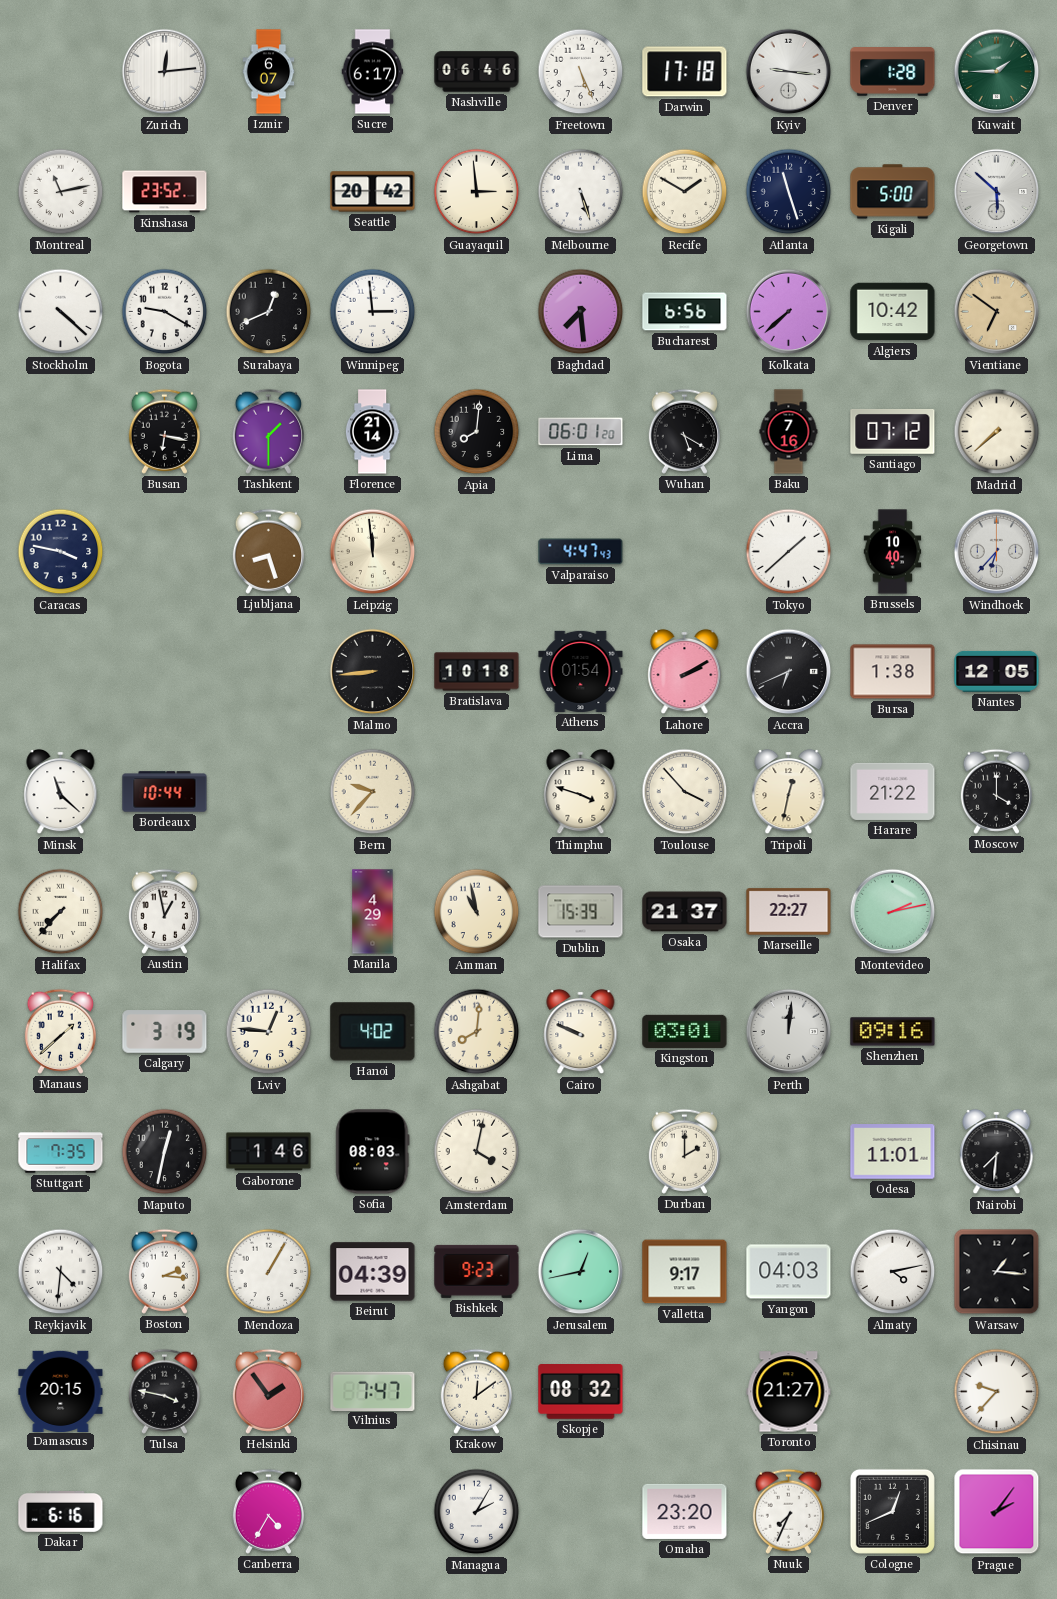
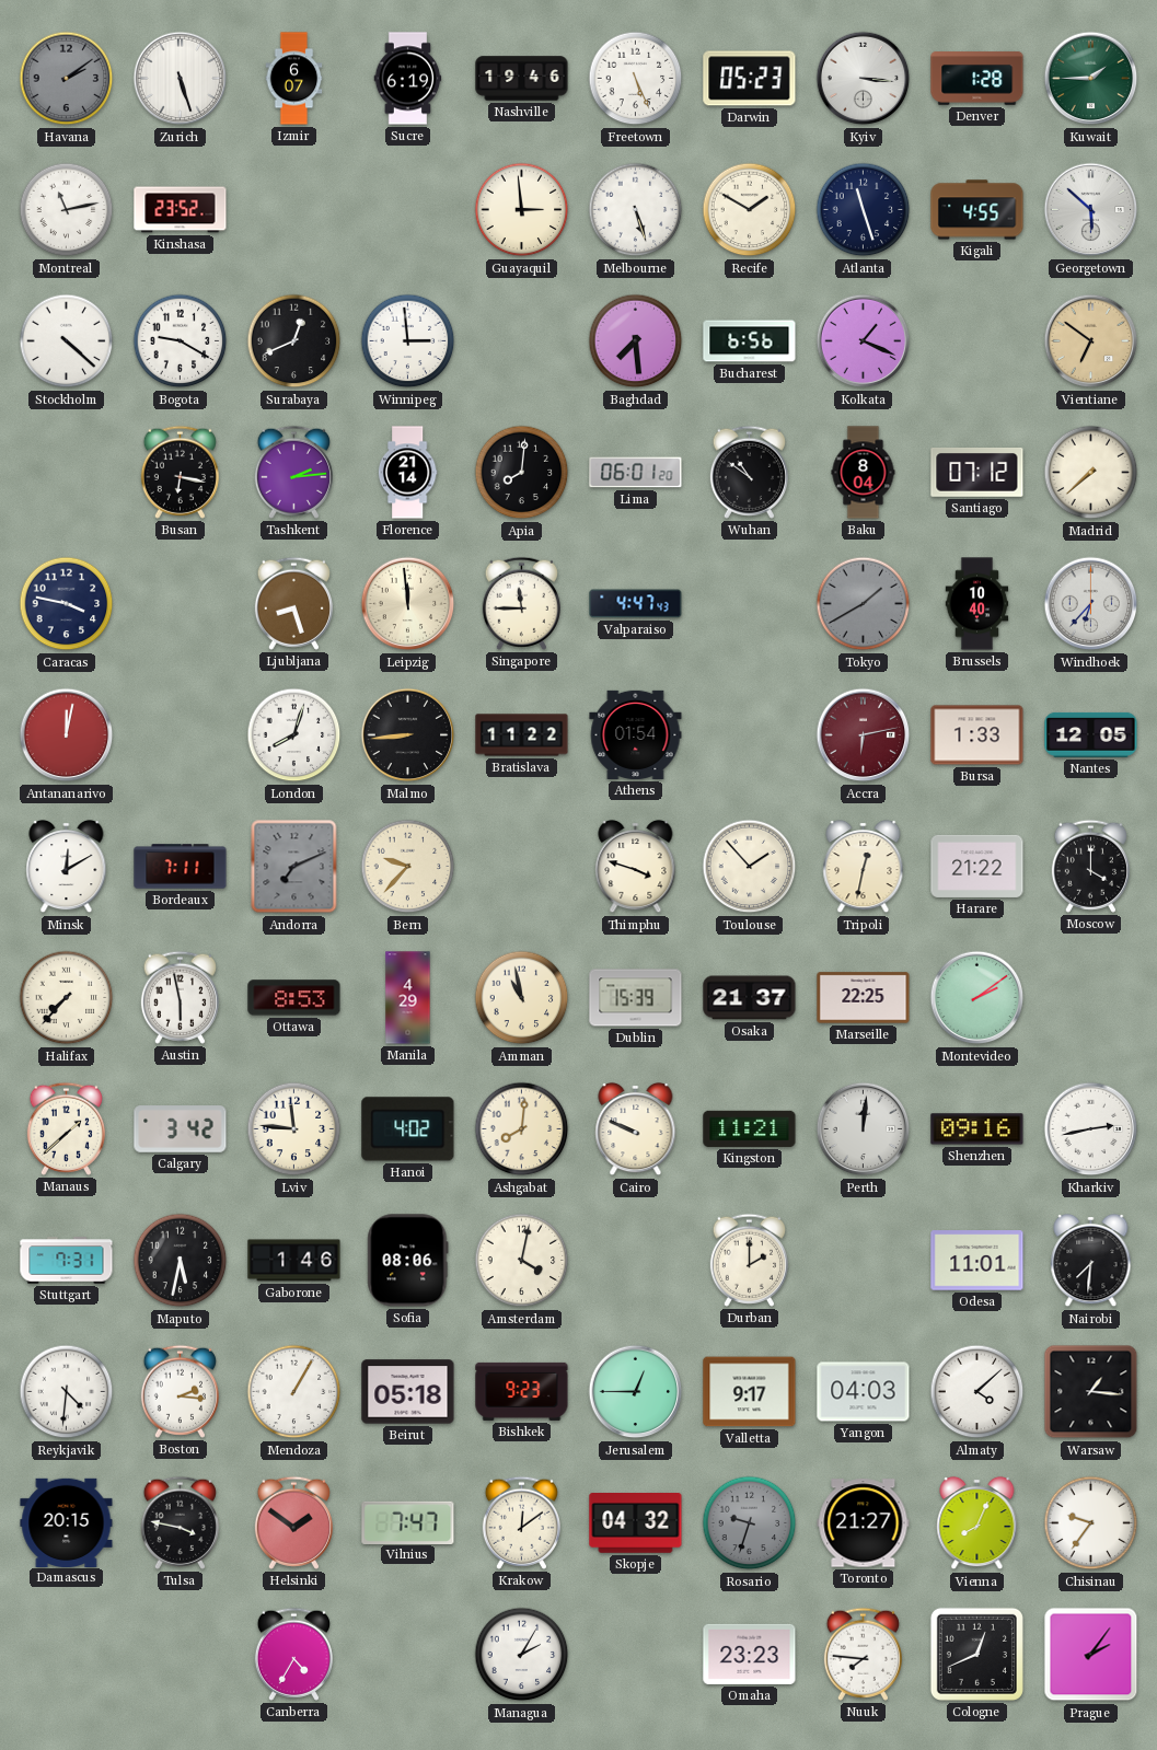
Havana: none -> 2:09
Zurich: 12:14 -> 5:27
Sucre: 6:17 -> 6:19
Nashville: 06:46 -> 19:46
Darwin: 17:18 -> 05:23
Kyiv: 9:16 -> 3:16
Seattle: 20:42 -> none
Kigali: 5:00 -> 4:55
Kolkata: 7:38 -> 1:19
Algiers: 10:42 -> none
Tashkent: 1:30 -> 2:14
Wuhan: 5:20 -> 10:51
Baku: 7:16 -> 8:04
Singapore: none -> 11:45
Tokyo: 1:38 -> 1:40
Tokyo dial: white -> grey
Antananarivo: none -> 12:02
London: none -> 8:03
Bratislava: 10:18 -> 11:22
Lahore: 2:10 -> none
Accra: 6:41 -> 6:13
Accra dial: black -> burgundy
Bursa: 1:38 -> 1:33
Minsk: 11:22 -> 12:10
Bordeaux: 10:44 -> 7:11
Andorra: none -> 7:11
Toulouse: 3:53 -> 1:53
Austin: 12:58 -> 5:58
Ottawa: none -> 8:53
Marseille: 22:27 -> 22:25
Montevideo: 2:13 -> 2:09
Calgary: 3:19 -> 3:42
Lviv: 12:46 -> 11:46
Kingston: 03:01 -> 11:21
Kharkiv: none -> 2:43
Stuttgart: 7:35 -> 7:31
Maputo: 12:32 -> 5:32
Sofia: 08:03 -> 08:06
Beirut: 04:39 -> 05:18
Jerusalem: 12:43 -> 12:45
Almaty: 4:13 -> 4:08
Helsinki: 1:54 -> 1:51
Skopje: 08:32 -> 04:32
Rosario: none -> 9:33
Vienna: none -> 8:04
Chisinau: 9:37 -> 9:36
Dakar: 6:16 -> none
Omaha: 23:20 -> 23:23
Nuuk: 7:34 -> 7:46
